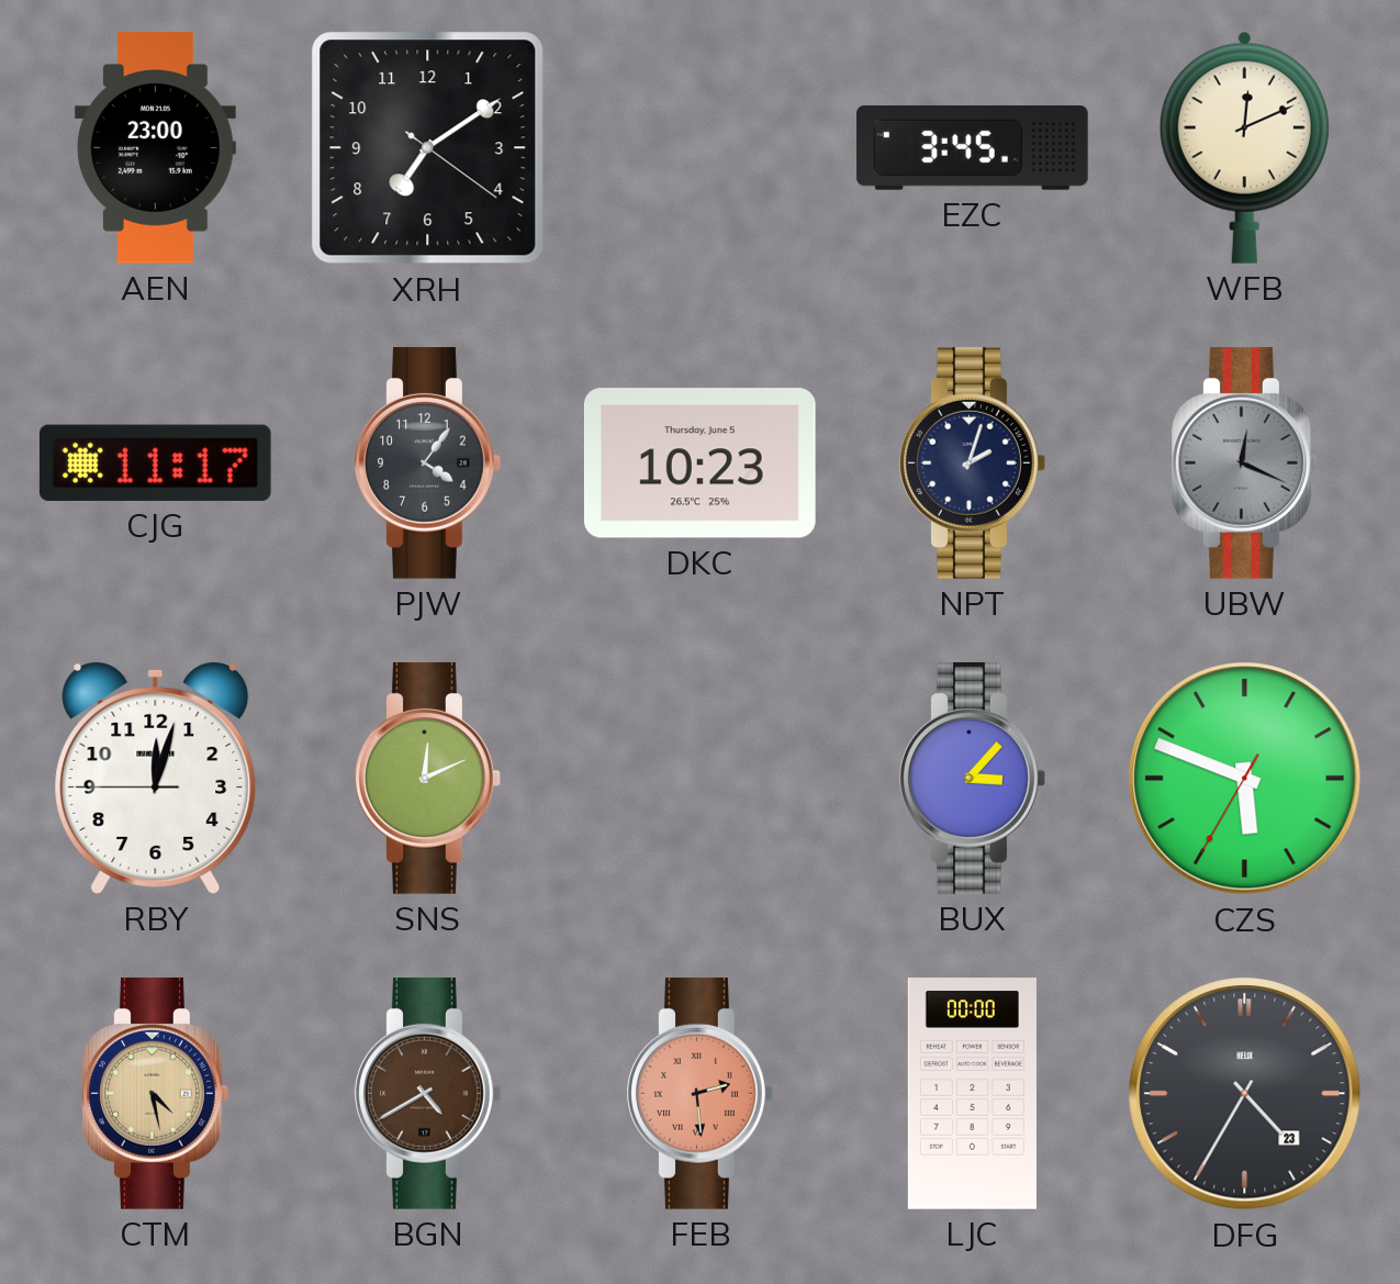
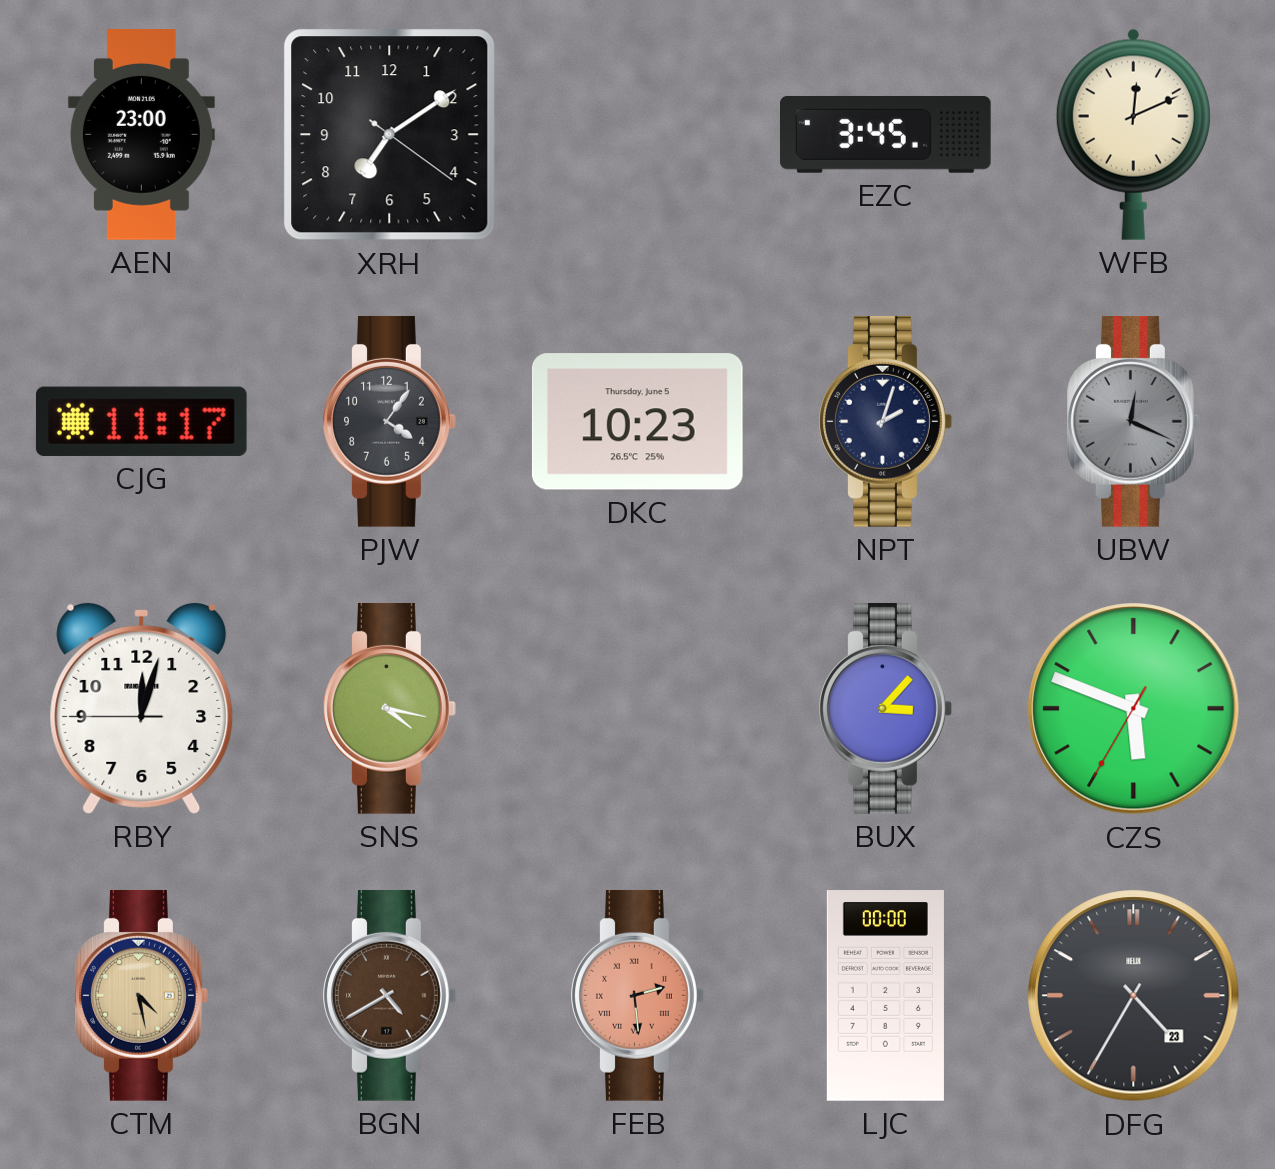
SNS: 12:11 -> 4:17
